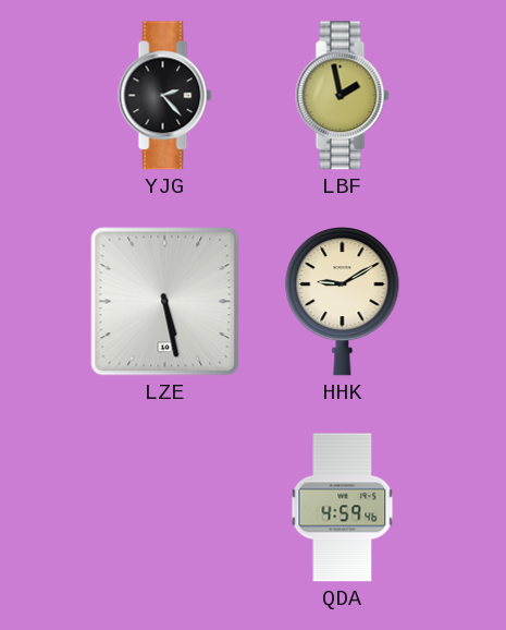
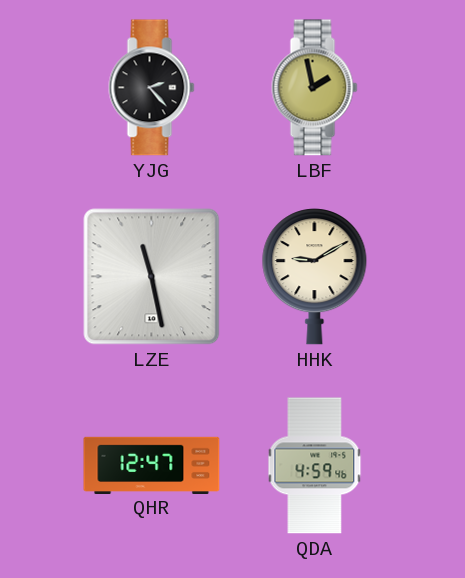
LZE: 5:28 -> 11:28
QHR: none -> 12:47
